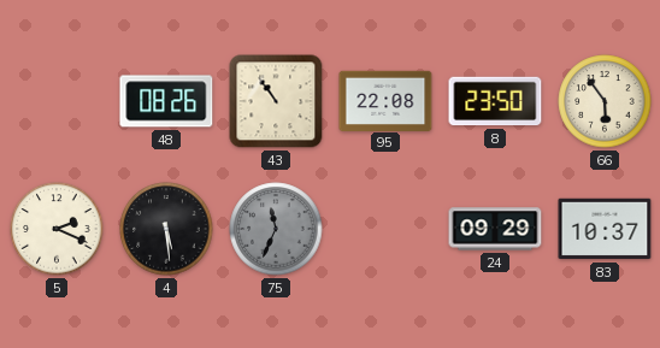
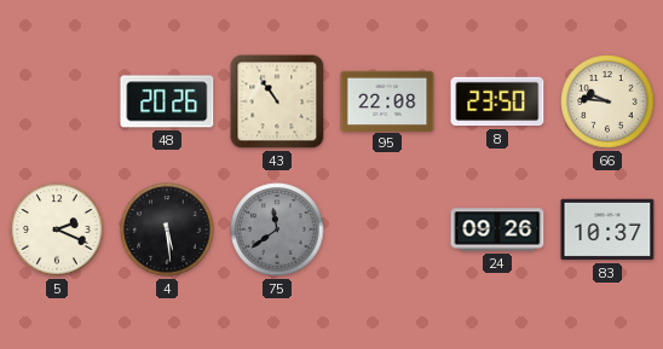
48: 08:26 -> 20:26
66: 5:54 -> 9:46
75: 11:34 -> 11:39
24: 09:29 -> 09:26
